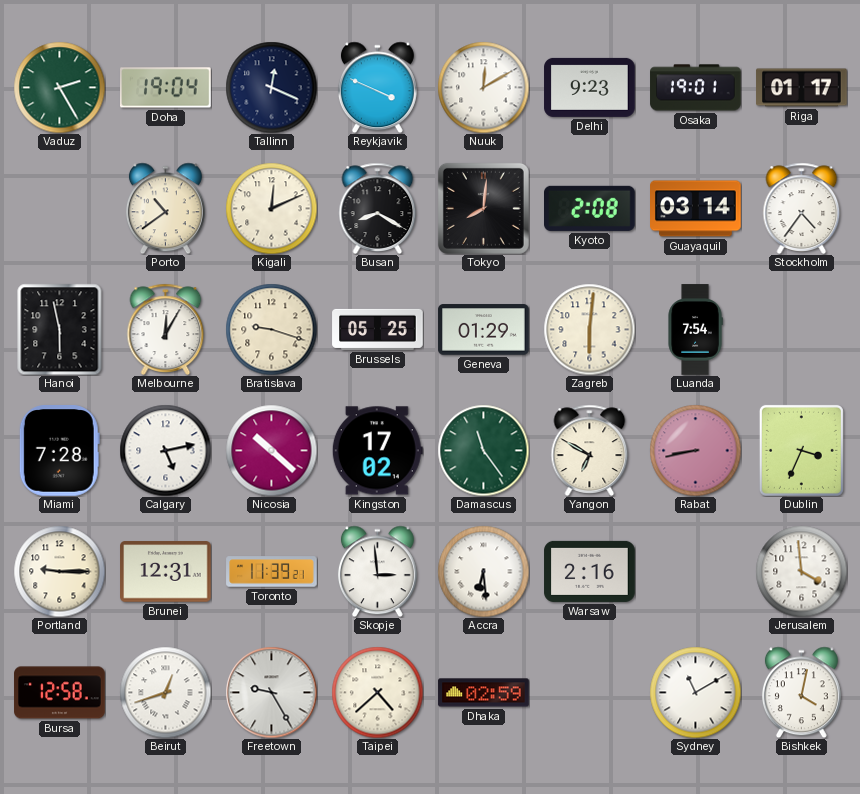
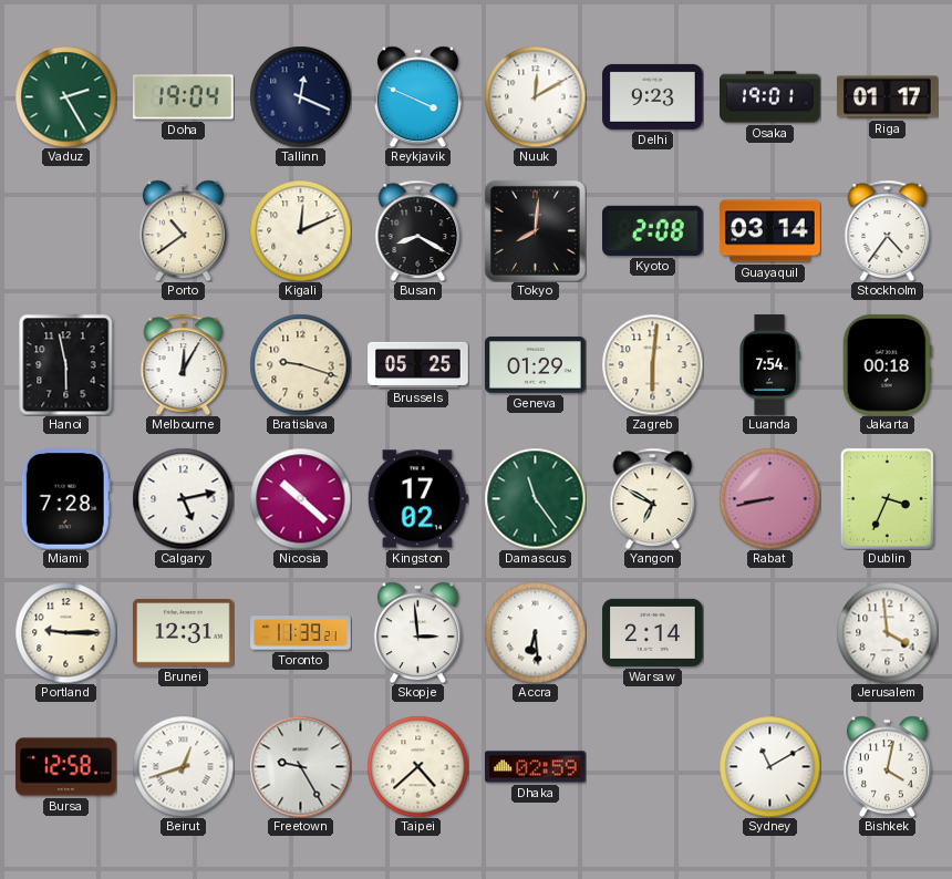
Jakarta: none -> 00:18
Warsaw: 2:16 -> 2:14
